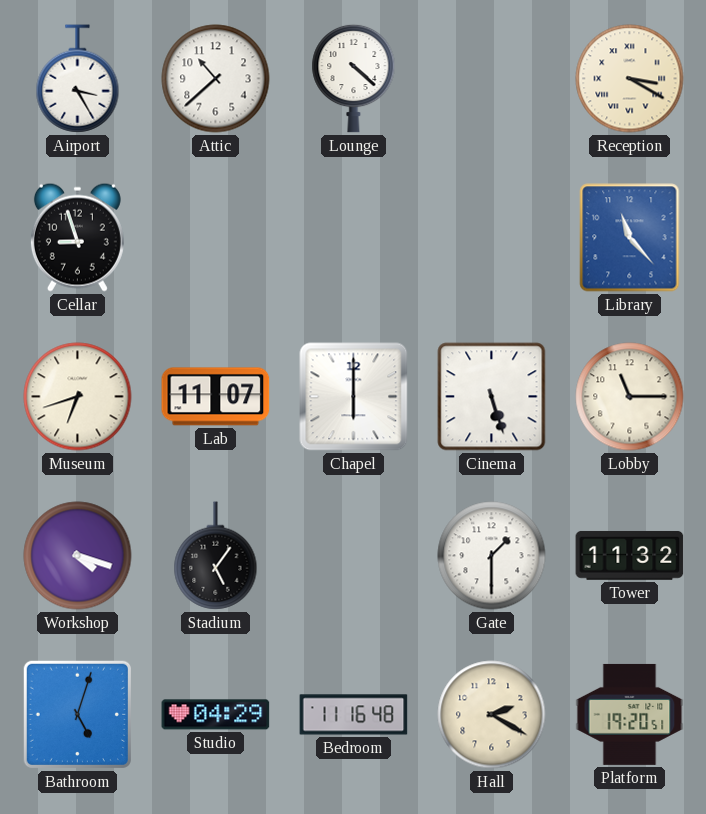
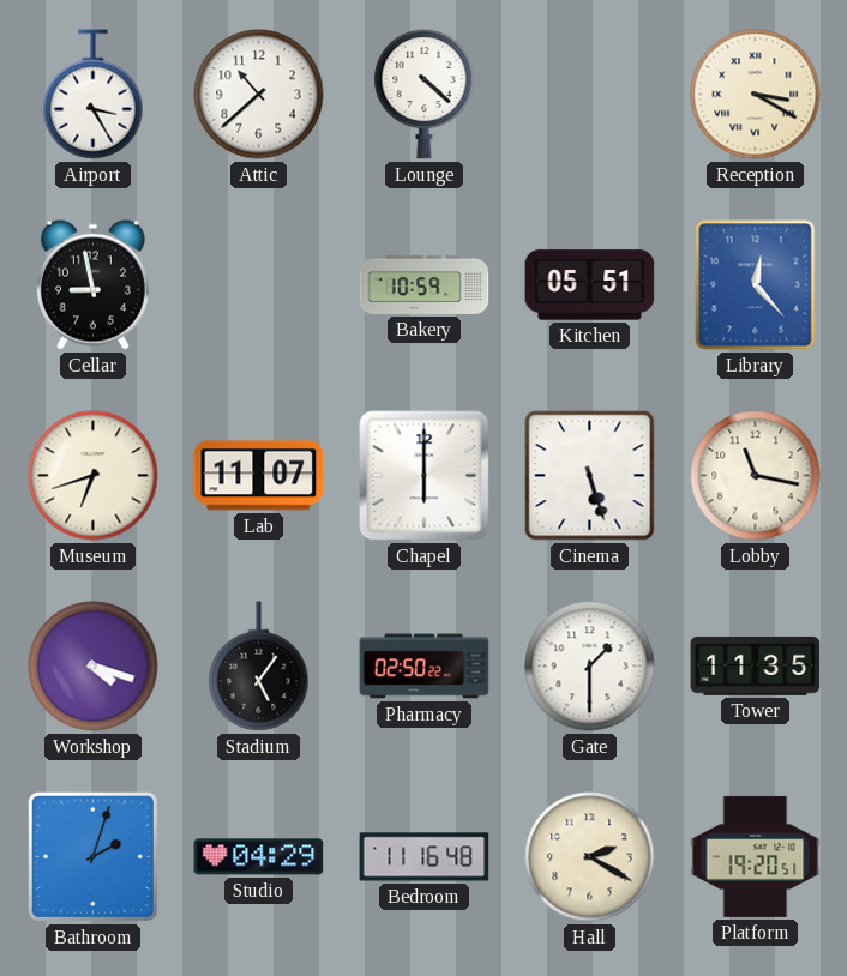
Cellar: 8:57 -> 8:58
Bakery: none -> 10:59
Kitchen: none -> 05:51
Library: 11:23 -> 12:23
Lobby: 11:15 -> 11:17
Pharmacy: none -> 02:50
Tower: 11:32 -> 11:35
Bathroom: 5:03 -> 2:03
